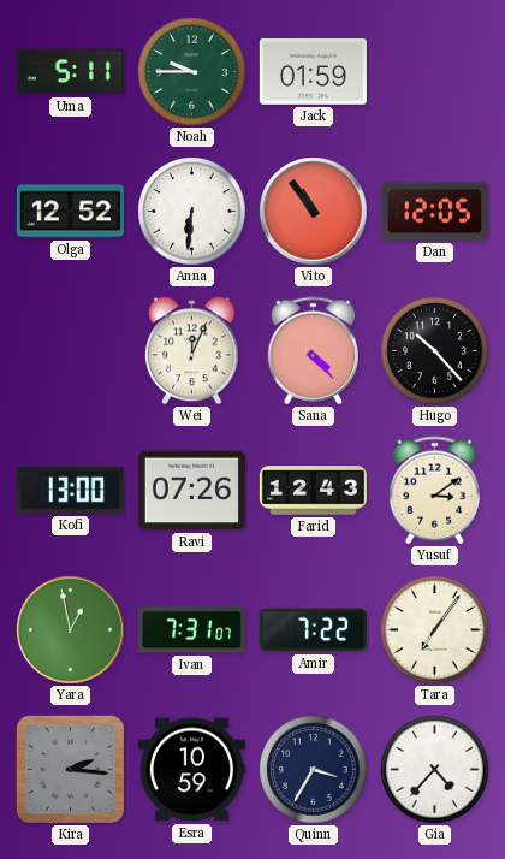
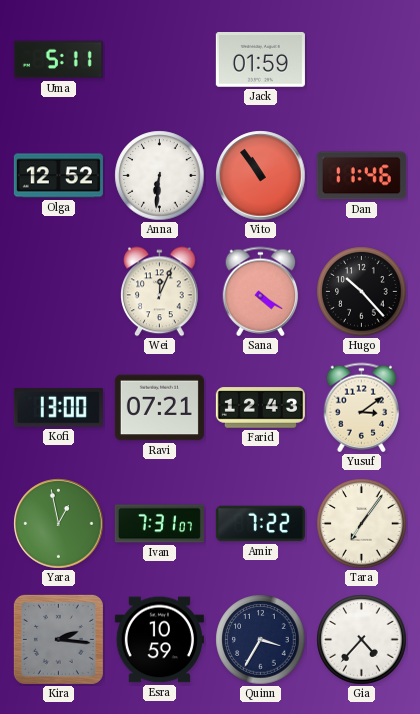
Noah: 9:45 -> none
Dan: 12:05 -> 11:46
Sana: 4:23 -> 4:20
Ravi: 07:26 -> 07:21
